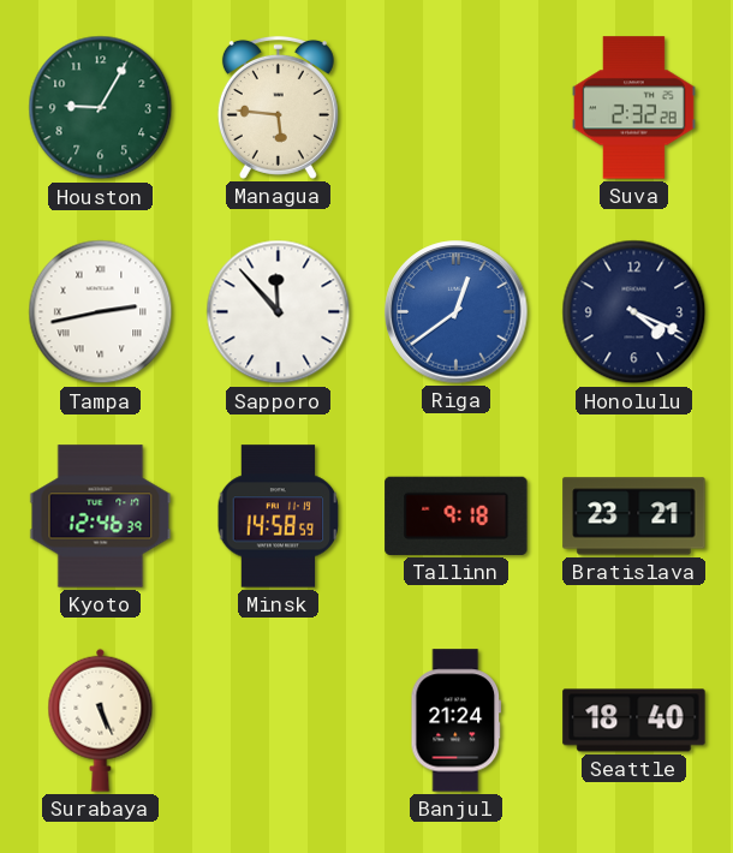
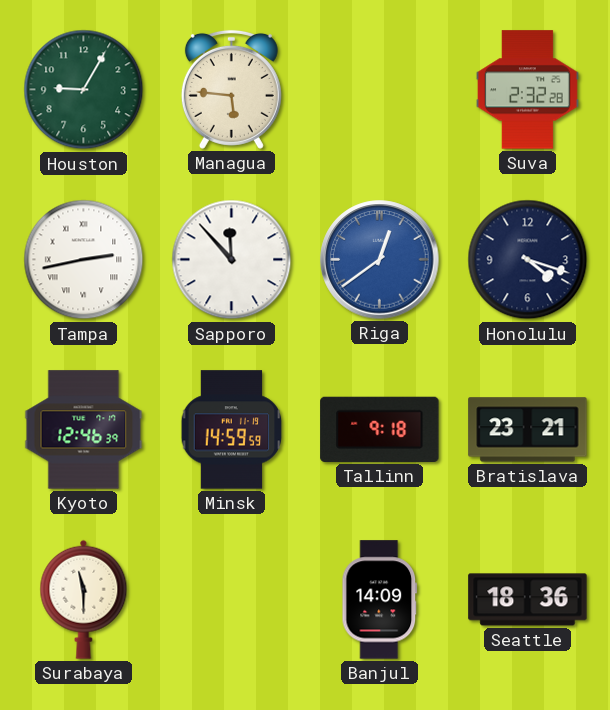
Honolulu: 4:19 -> 4:18
Minsk: 14:58 -> 14:59
Surabaya: 5:26 -> 11:30
Banjul: 21:24 -> 14:09
Seattle: 18:40 -> 18:36
